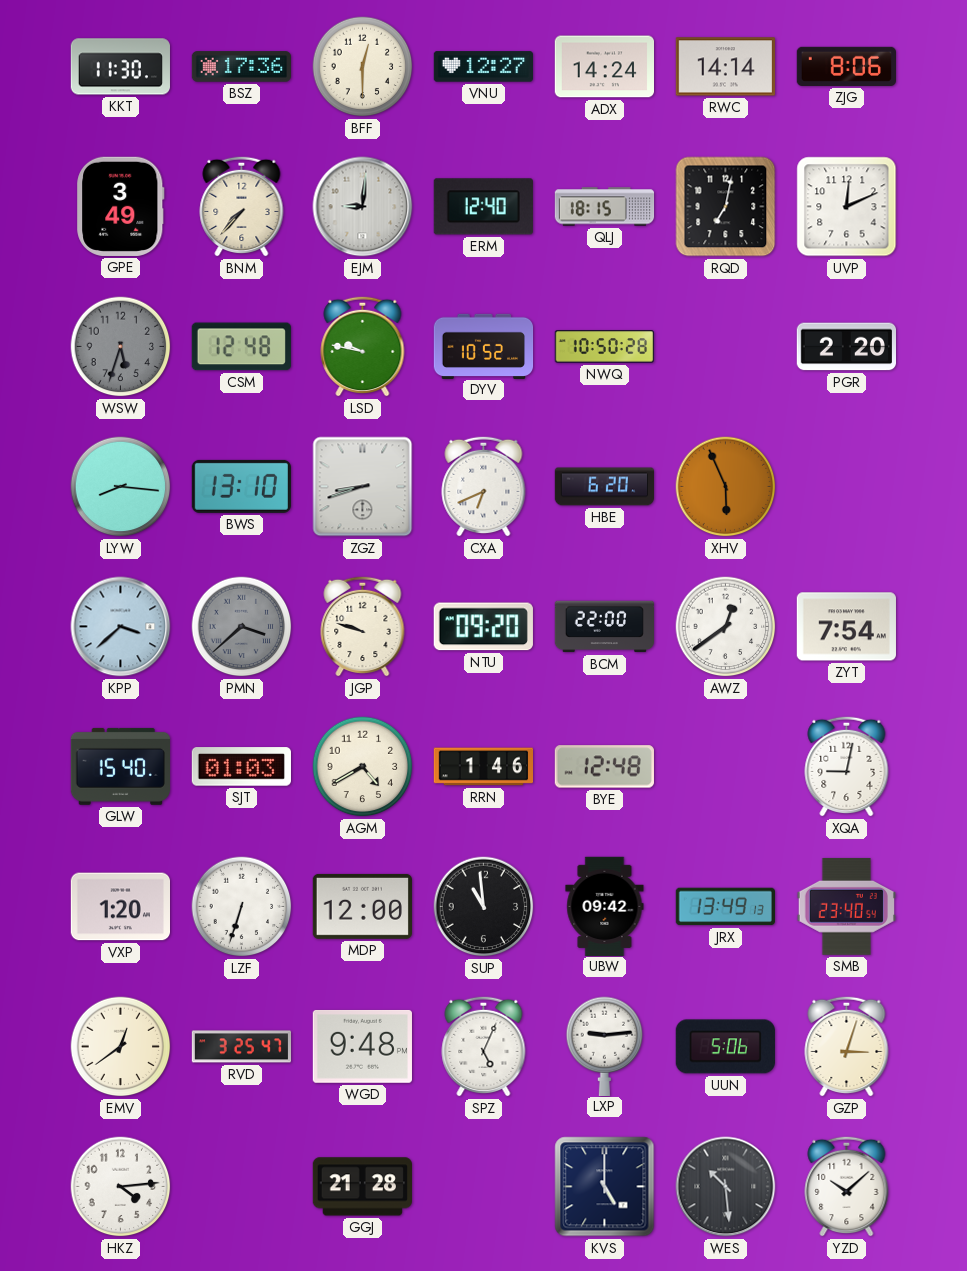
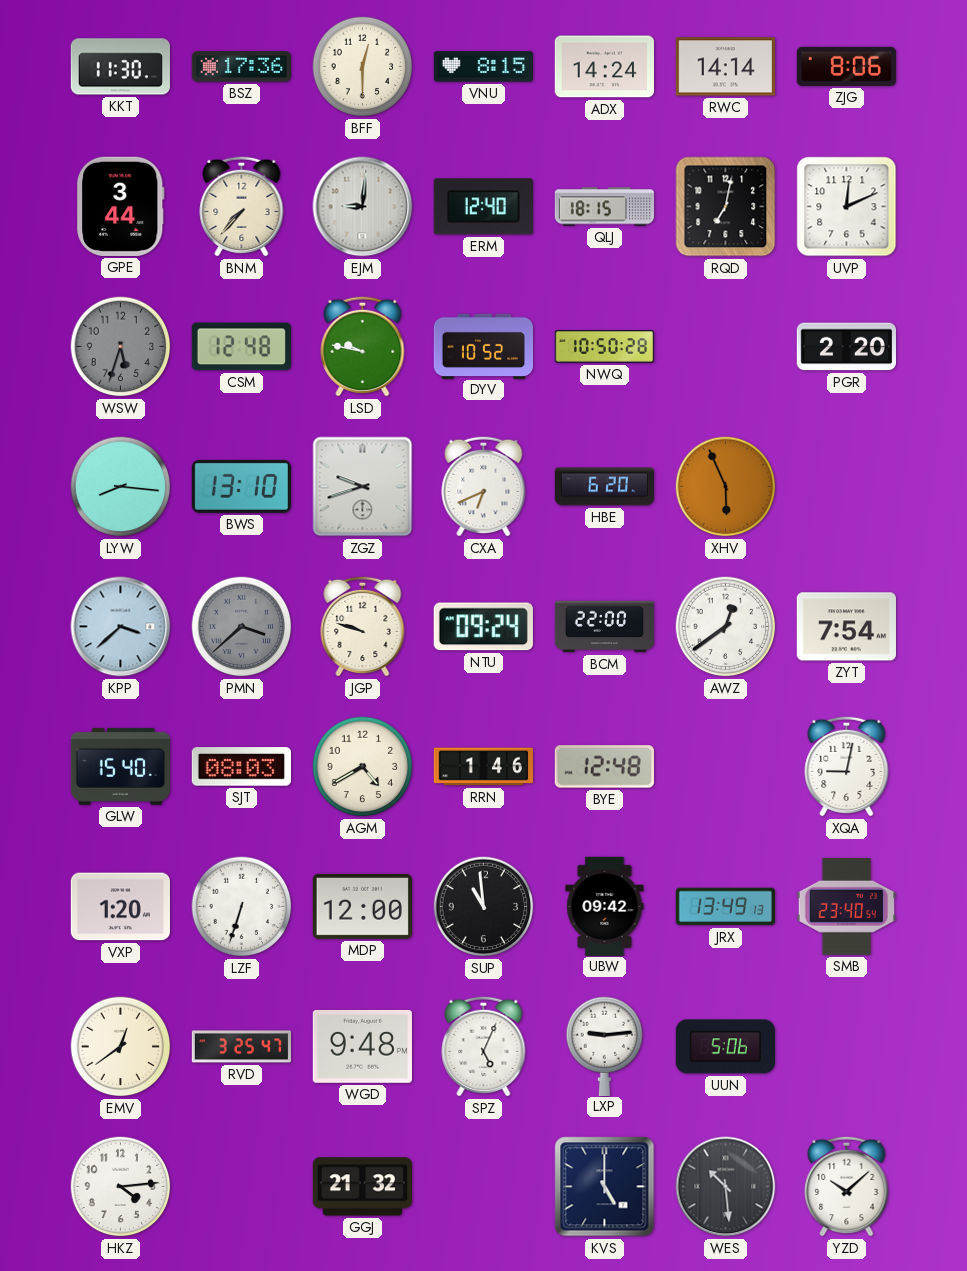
VNU: 12:27 -> 8:15
GPE: 3:49 -> 3:44
ZGZ: 8:42 -> 9:42
NTU: 09:20 -> 09:24
SJT: 01:03 -> 08:03
GZP: 3:03 -> none
GGJ: 21:28 -> 21:32
